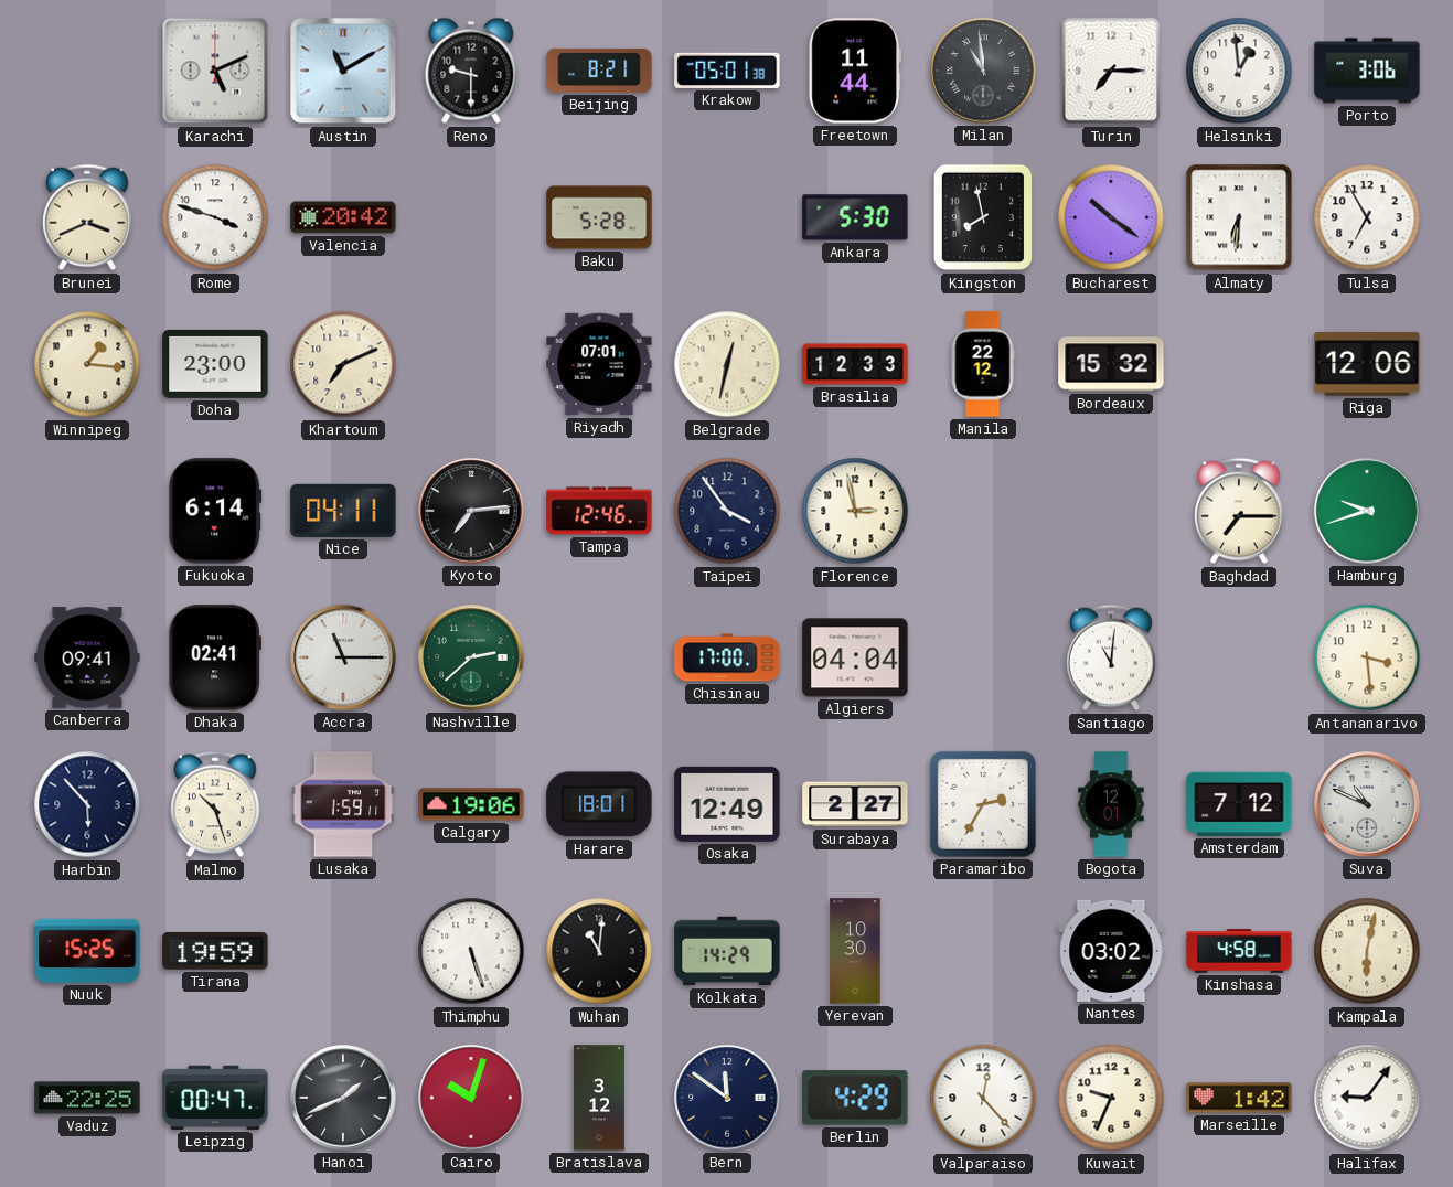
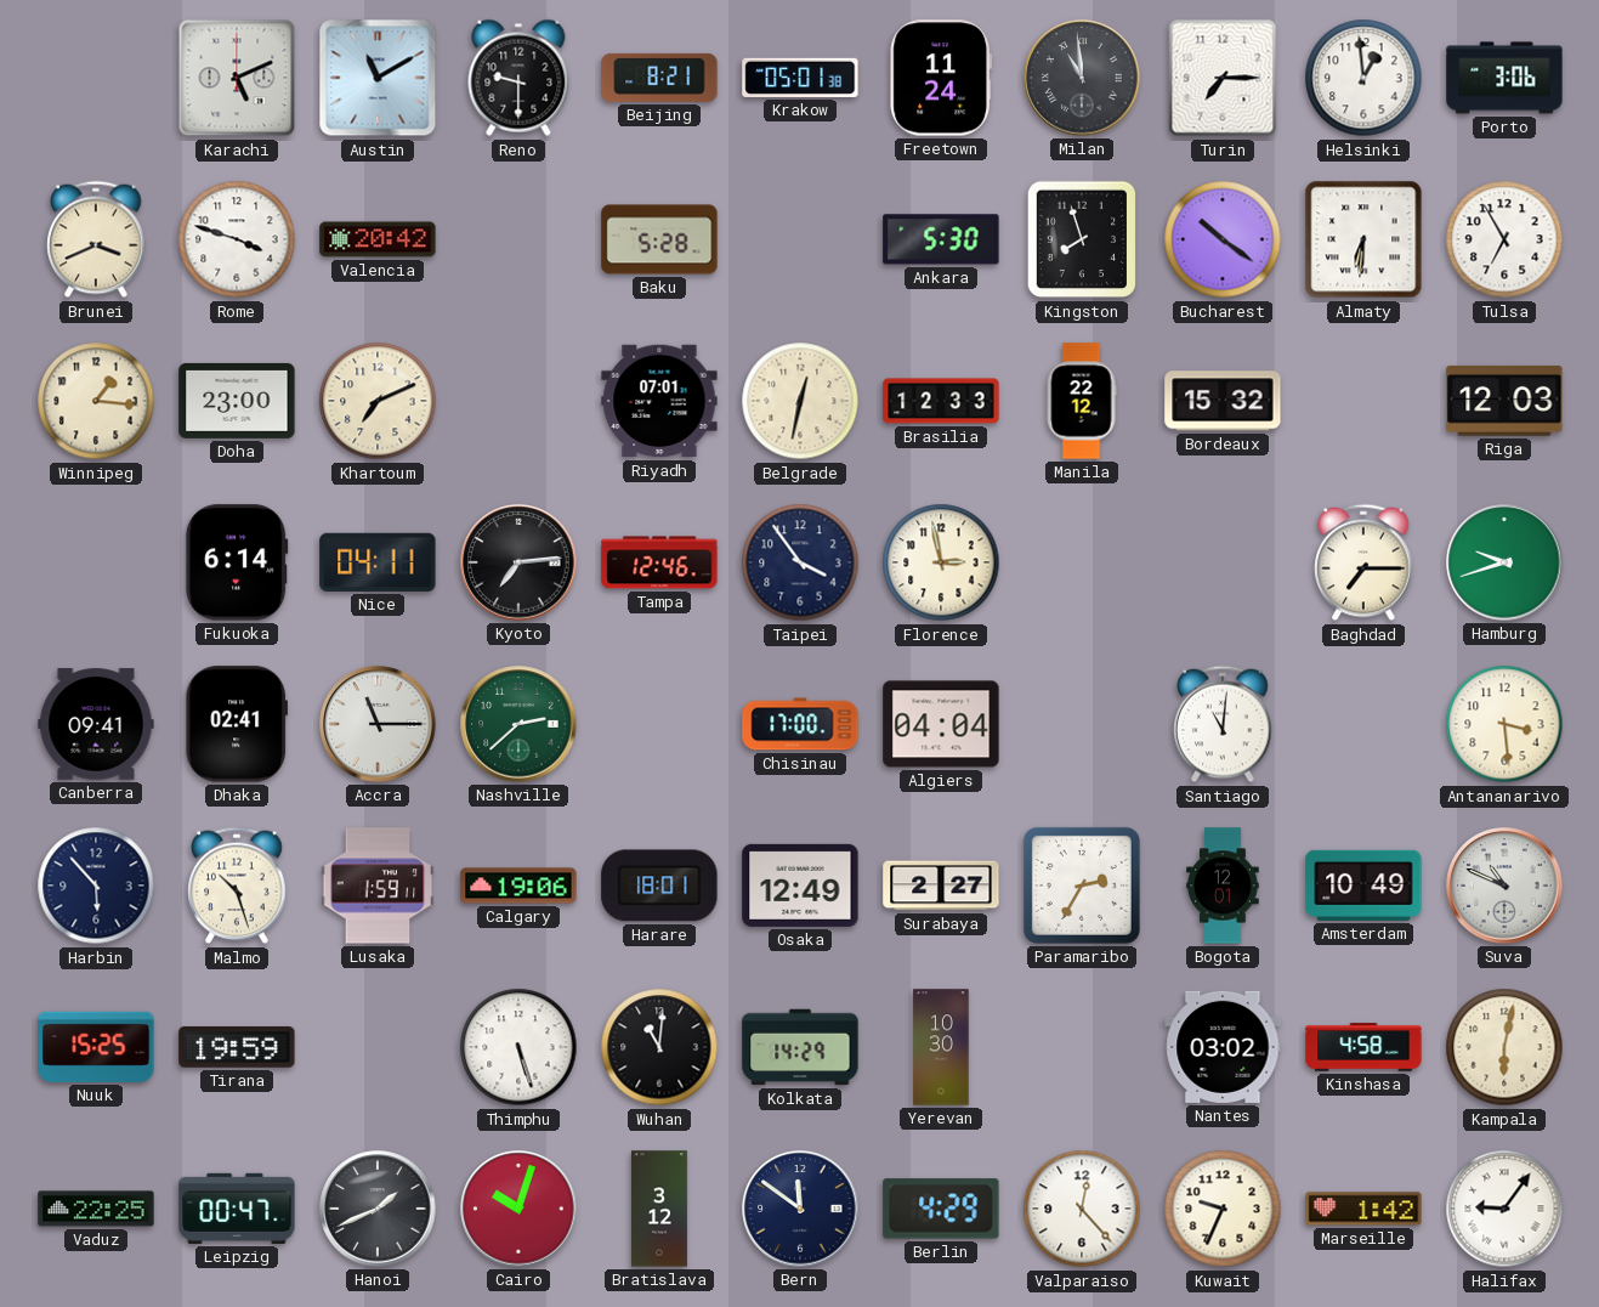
Freetown: 11:44 -> 11:24
Kingston: 7:58 -> 7:57
Riga: 12:06 -> 12:03
Amsterdam: 7:12 -> 10:49
